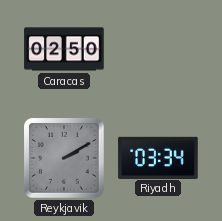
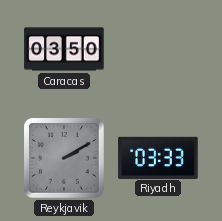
Caracas: 02:50 -> 03:50
Riyadh: 03:34 -> 03:33
